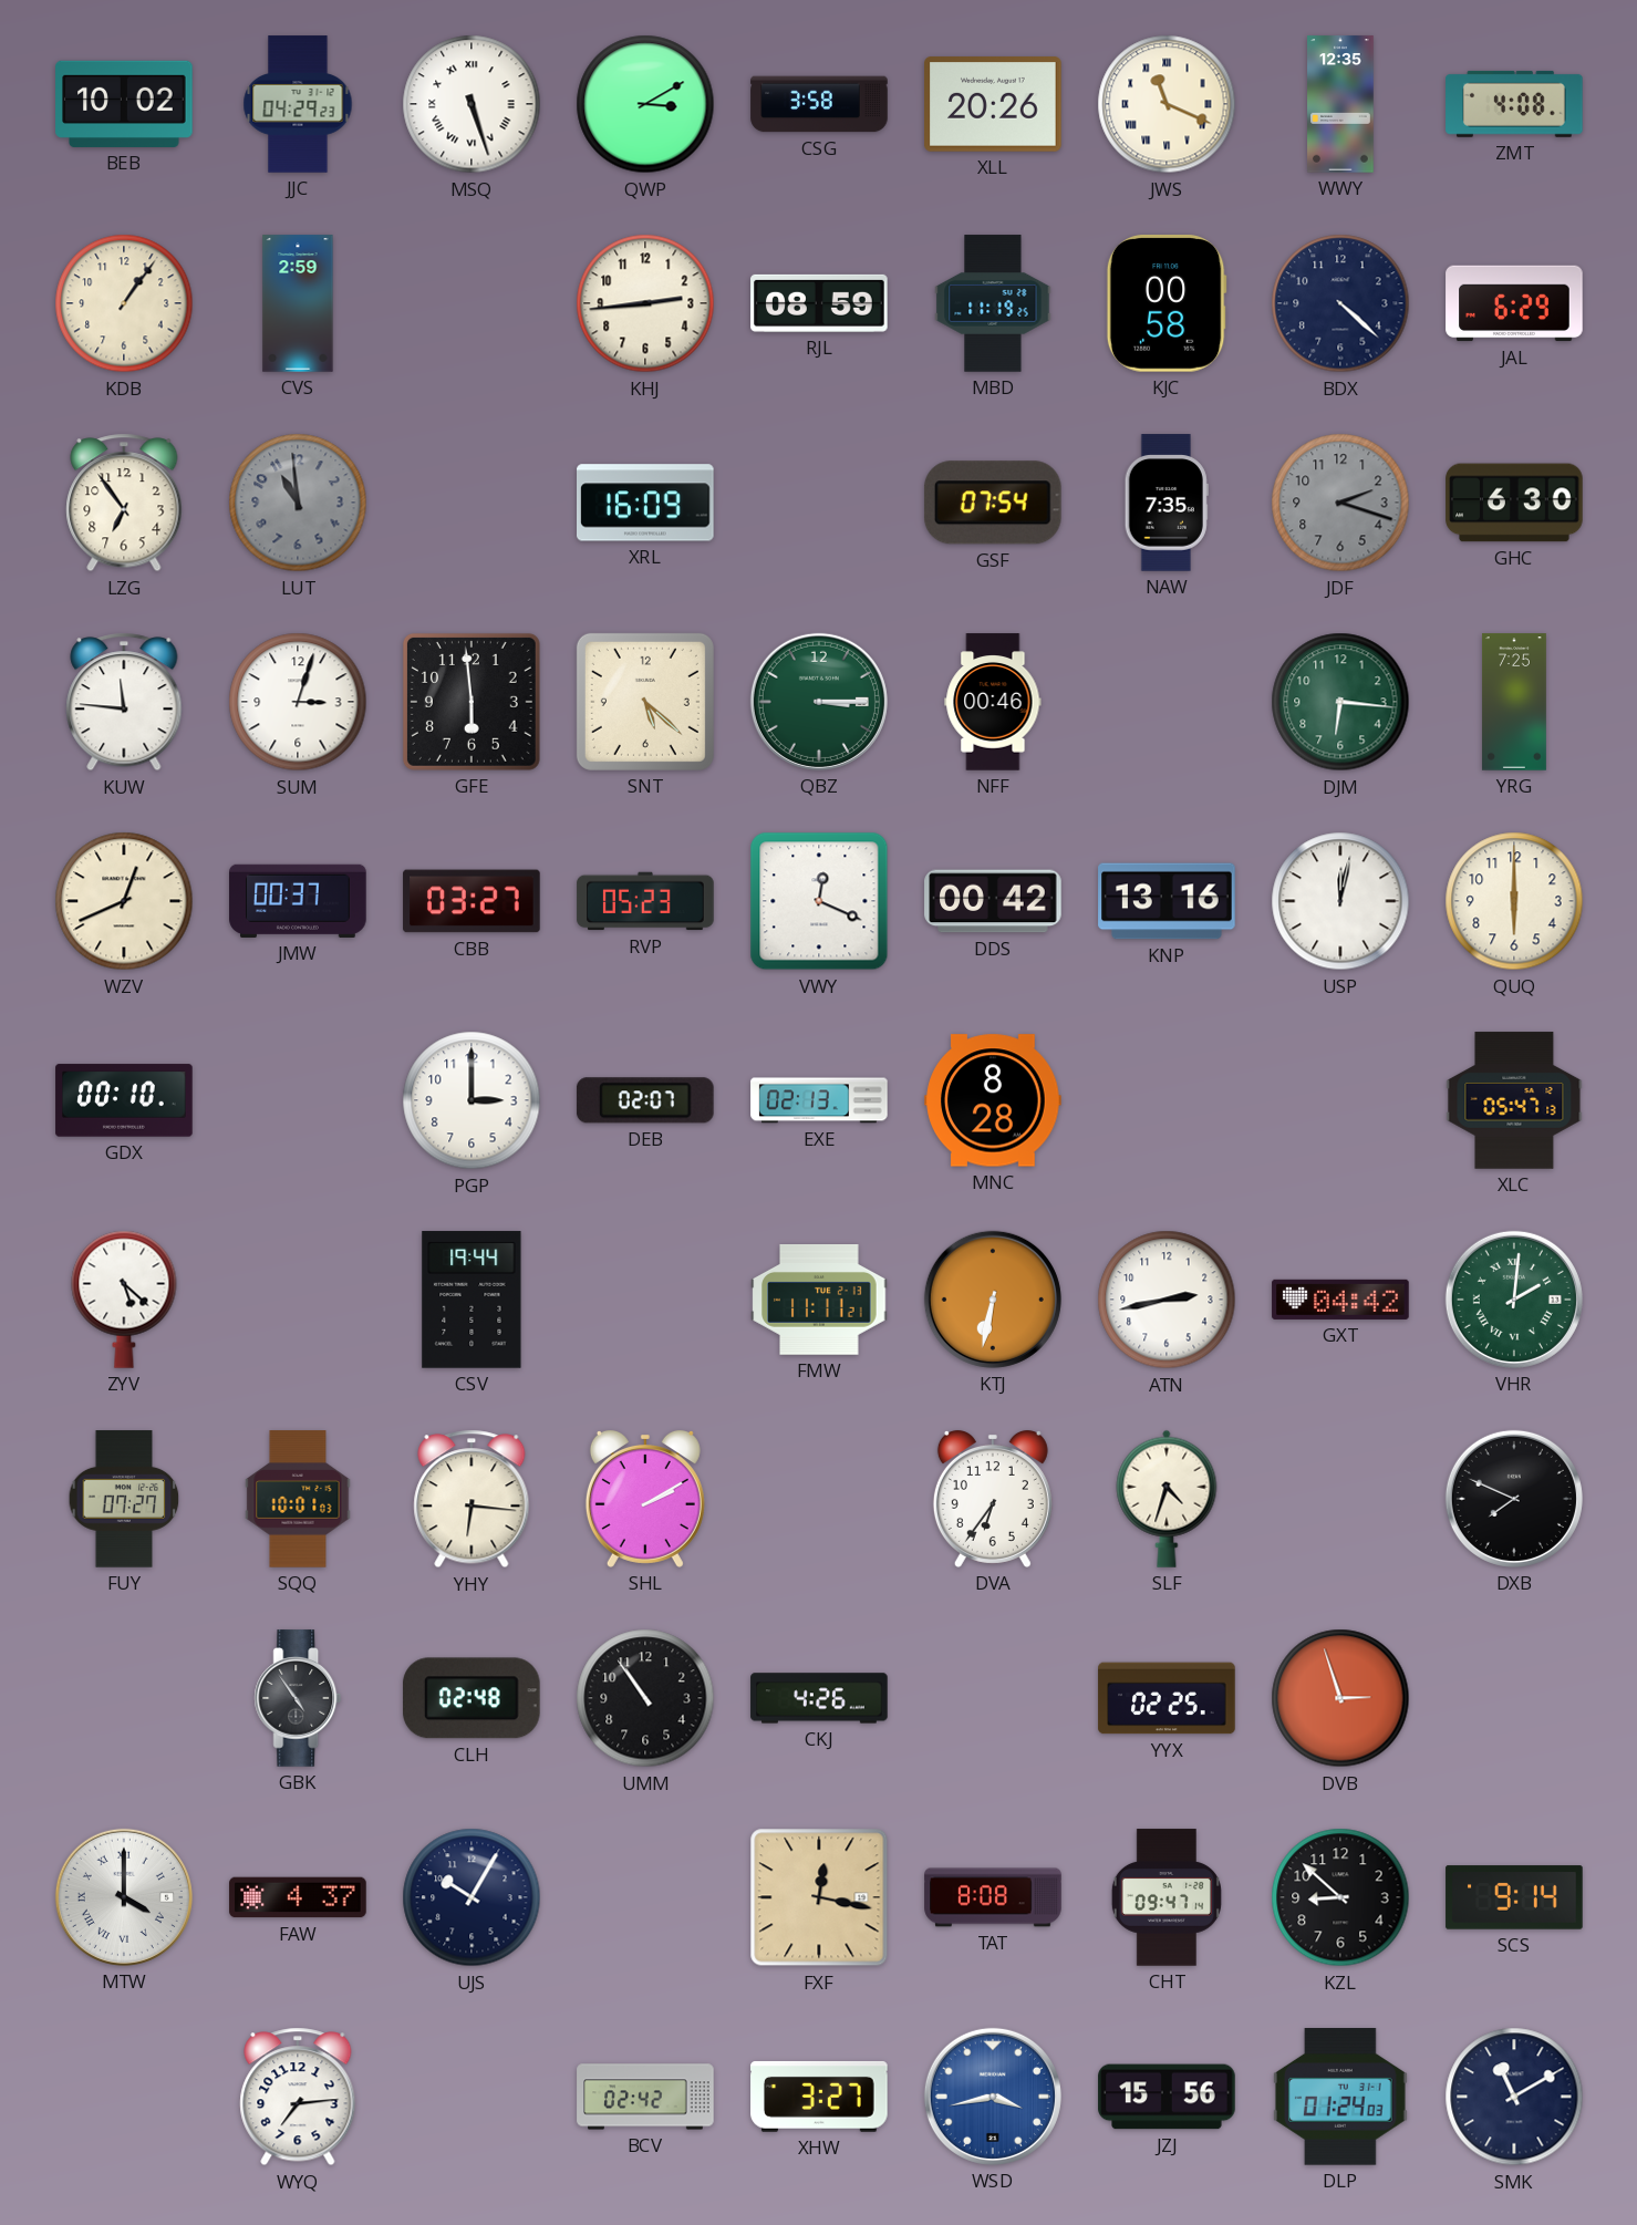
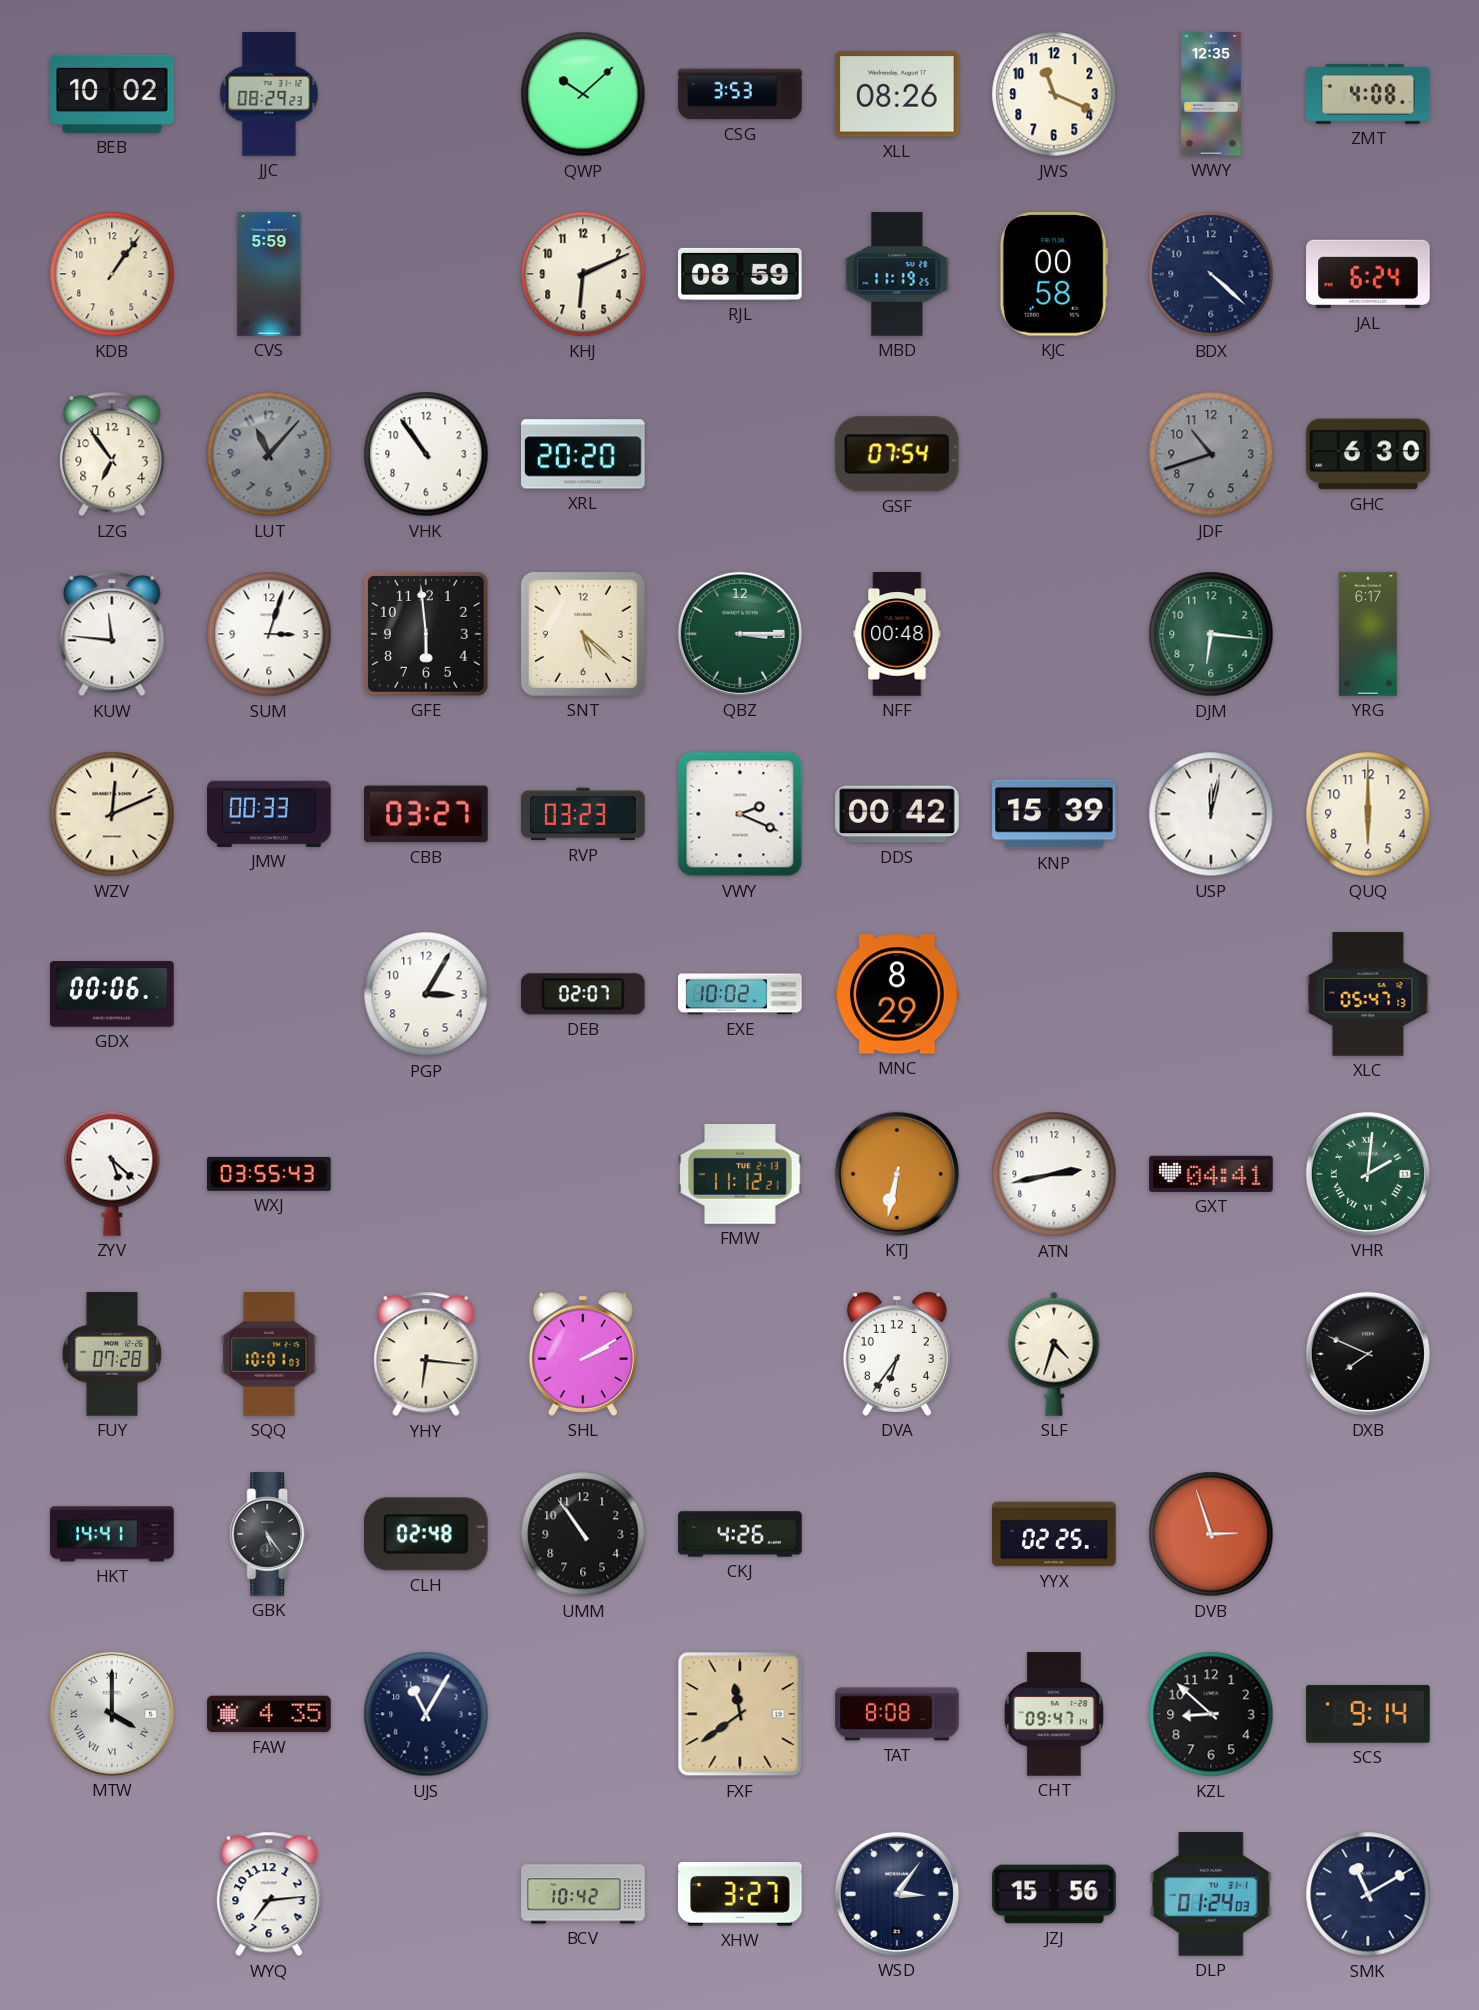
JJC: 04:29 -> 08:29
MSQ: 5:27 -> none
QWP: 3:10 -> 10:08
CSG: 3:58 -> 3:53
XLL: 20:26 -> 08:26
JWS numerals: Roman -> Arabic
CVS: 2:59 -> 5:59
KHJ: 2:44 -> 6:11
JAL: 6:29 -> 6:24
LUT: 10:59 -> 11:07
VHK: none -> 10:54
XRL: 16:09 -> 20:20
NAW: 7:35 -> none
JDF: 2:18 -> 10:42
NFF: 00:46 -> 00:48
YRG: 7:25 -> 6:17
WZV: 12:41 -> 12:11
JMW: 00:37 -> 00:33
RVP: 05:23 -> 03:23
VWY: 12:19 -> 2:19
KNP: 13:16 -> 15:39
GDX: 00:10 -> 00:06
PGP: 3:00 -> 3:05
EXE: 02:13 -> 10:02
MNC: 8:28 -> 8:29
WXJ: none -> 03:55
CSV: 19:44 -> none
FMW: 11:11 -> 11:12
GXT: 04:42 -> 04:41
FUY: 07:27 -> 07:28
HKT: none -> 14:41
GBK: 4:54 -> 5:24
FAW: 4:37 -> 4:35
UJS: 10:05 -> 11:05
FXF: 12:17 -> 11:39
BCV: 02:42 -> 10:42
WSD: 3:43 -> 3:06
WSD dial: blue -> navy
